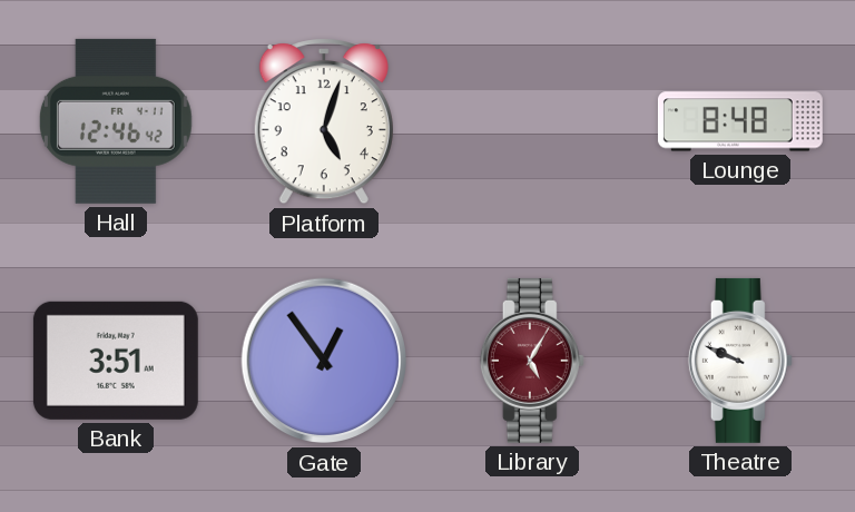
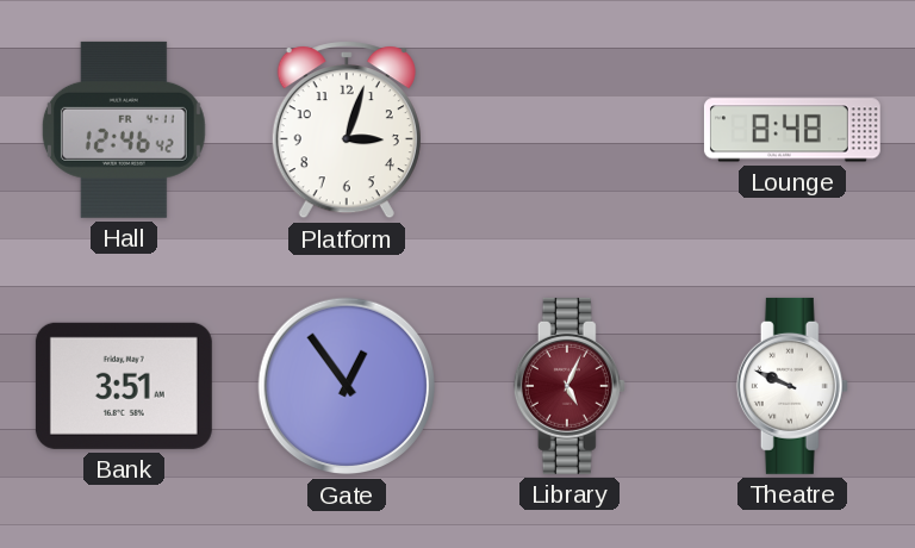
Platform: 5:03 -> 3:03
Library: 5:05 -> 5:04
